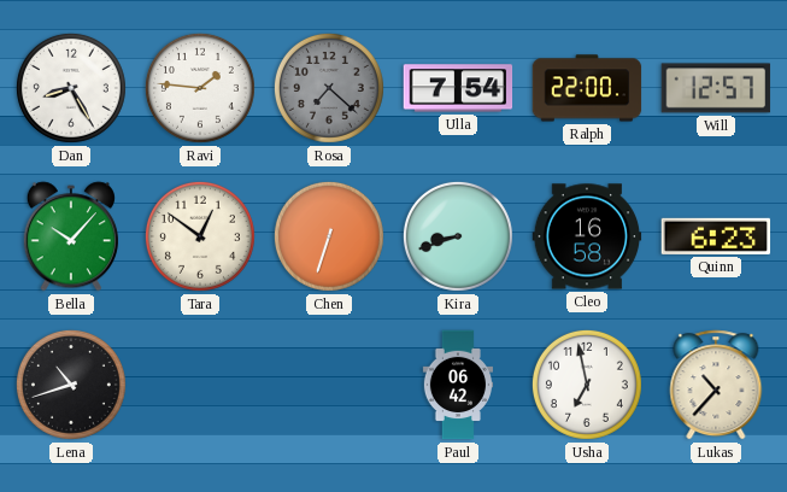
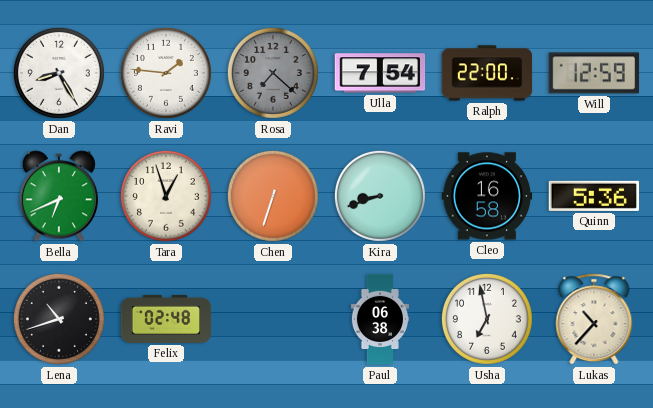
Will: 12:57 -> 12:59
Bella: 10:07 -> 6:41
Tara: 12:51 -> 12:57
Quinn: 6:23 -> 5:36
Felix: none -> 02:48
Paul: 06:42 -> 06:38
